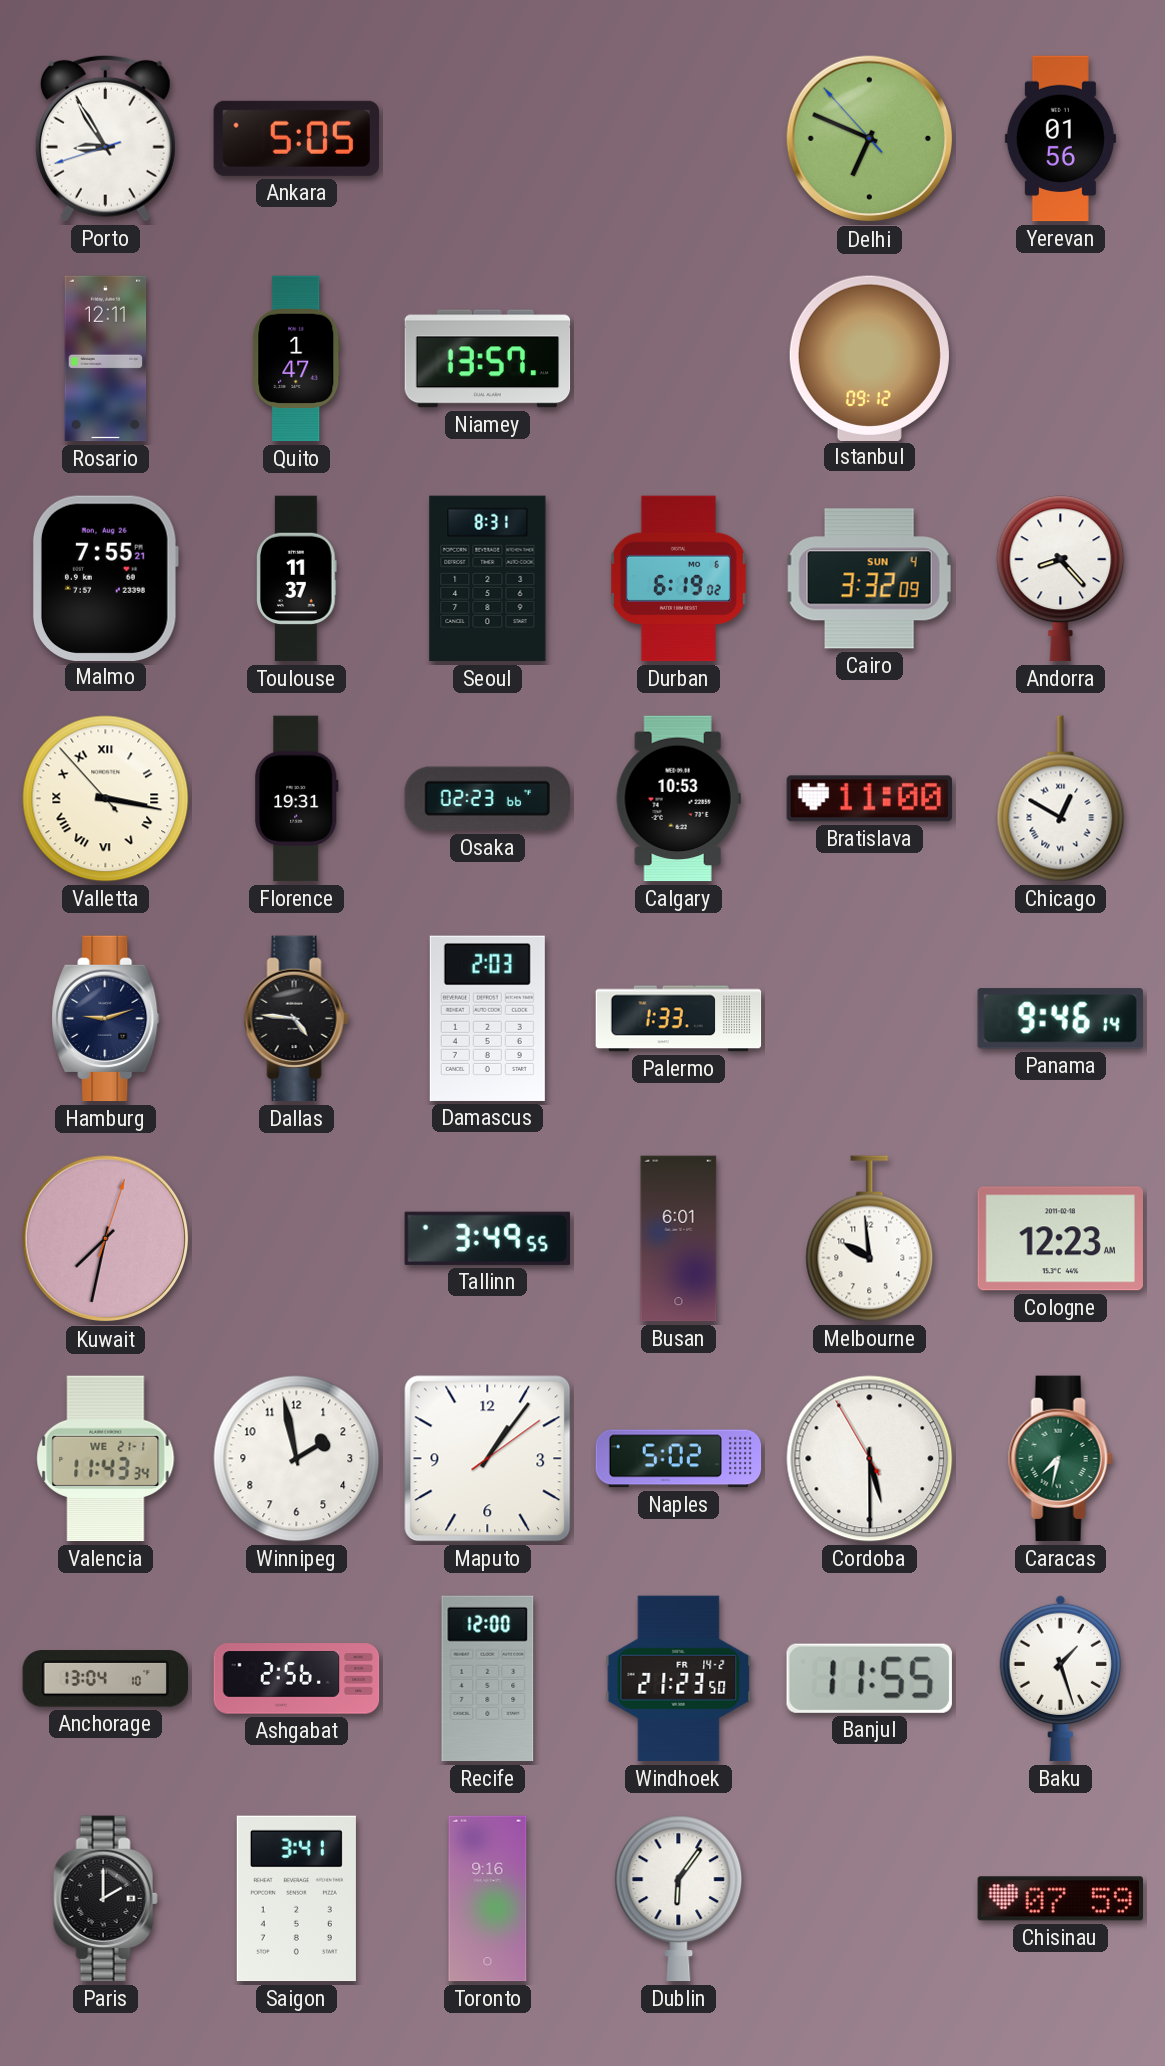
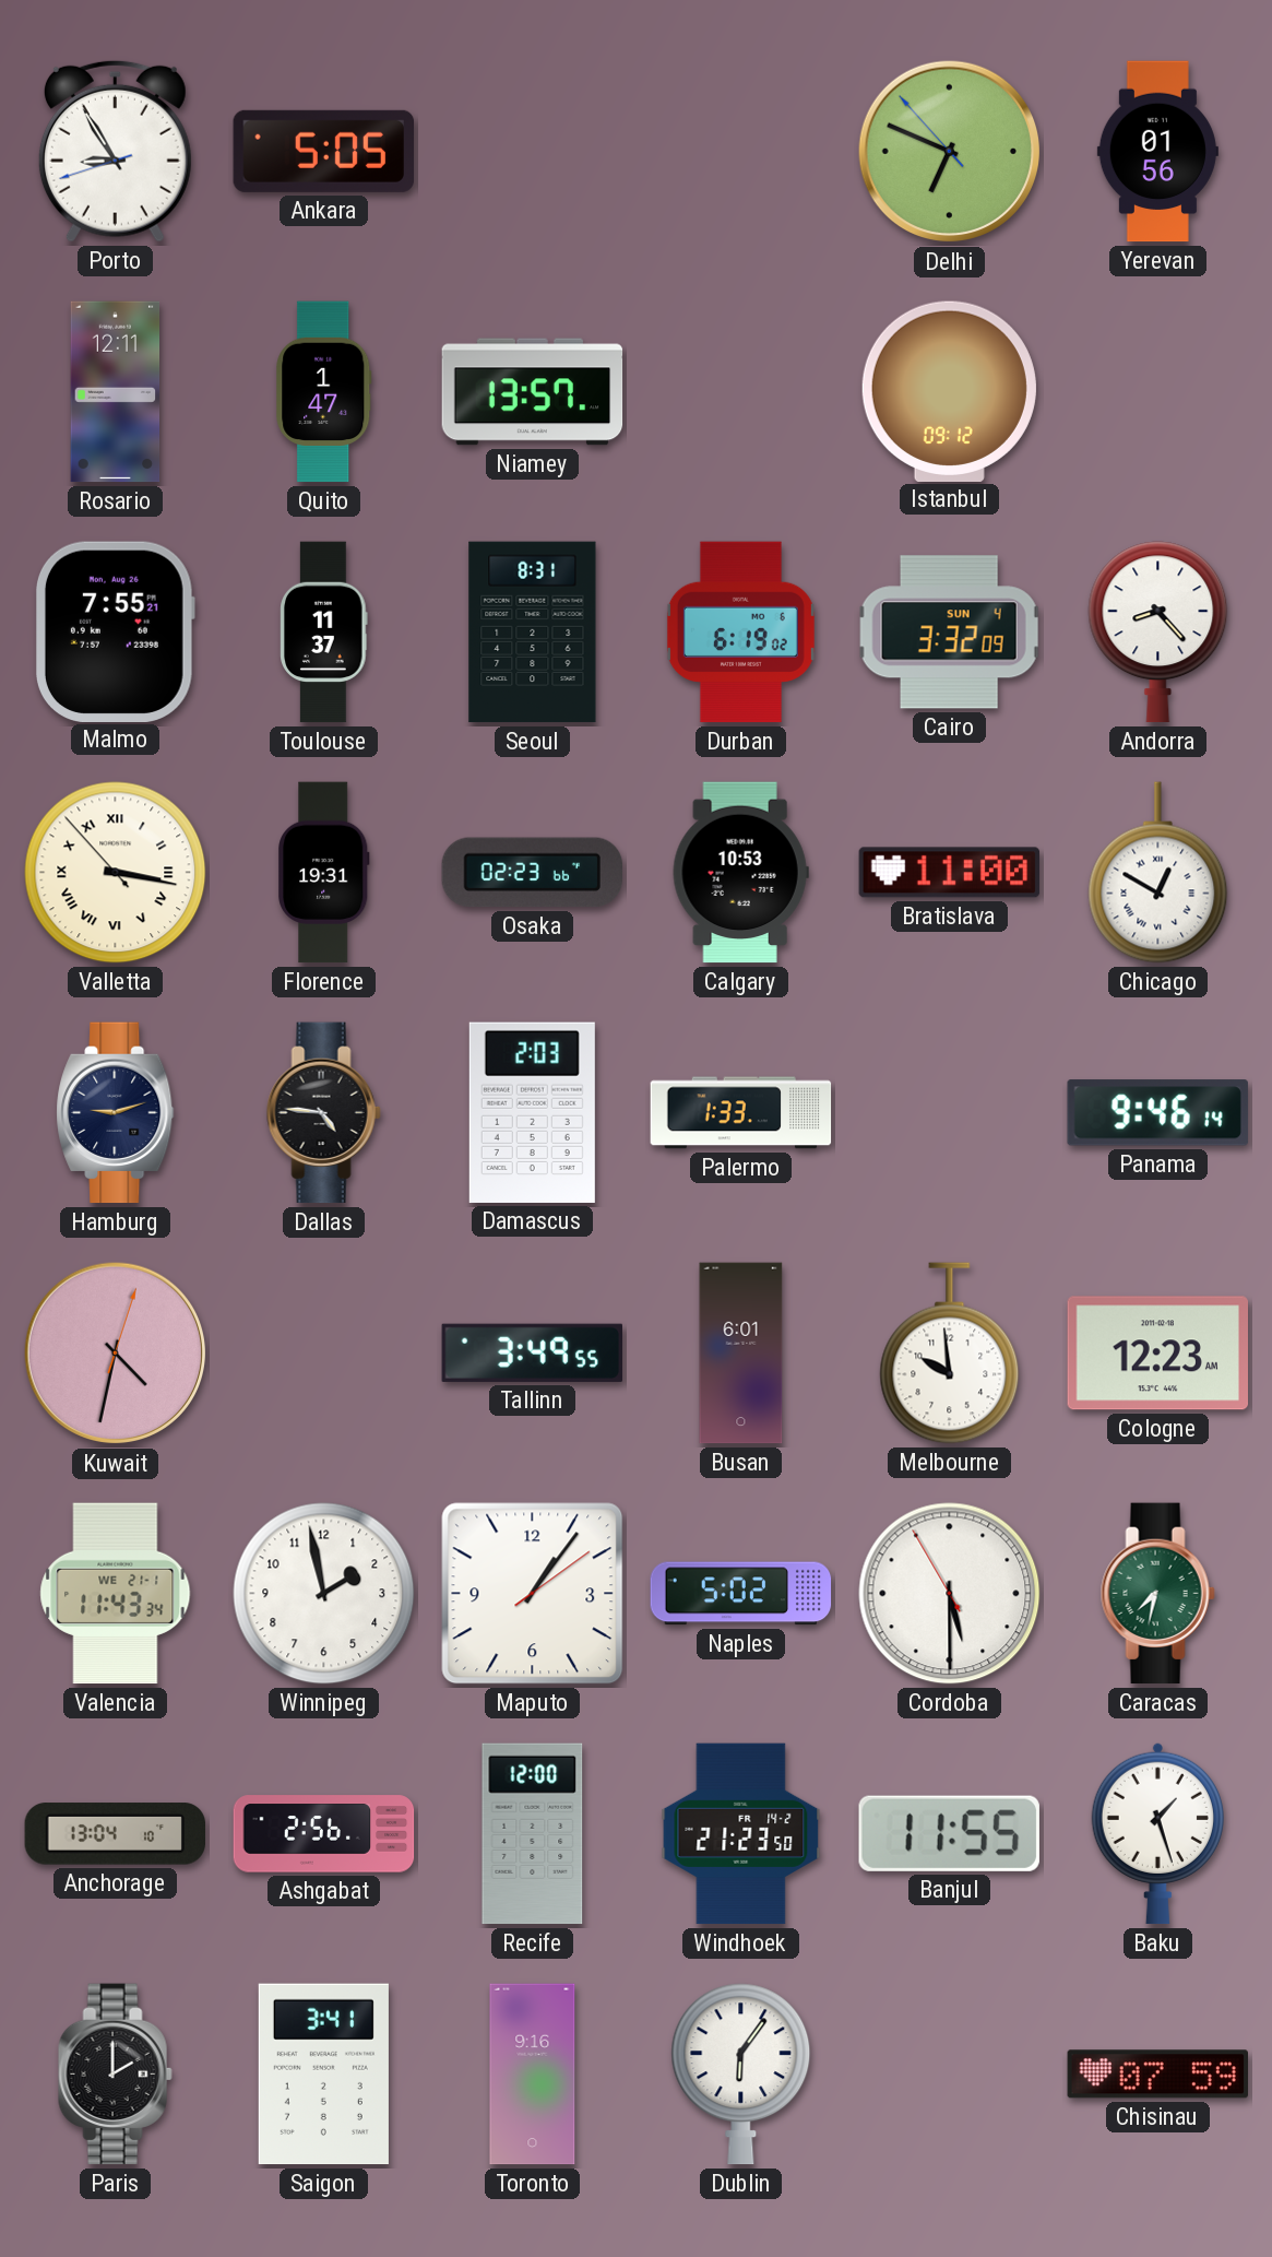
Kuwait: 7:32 -> 4:32
